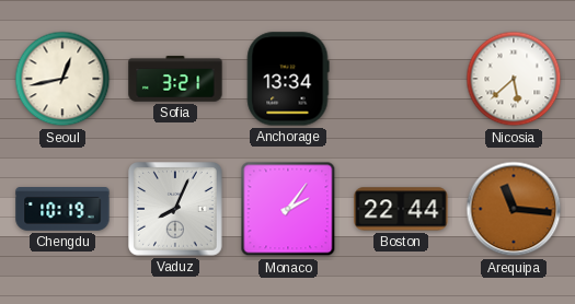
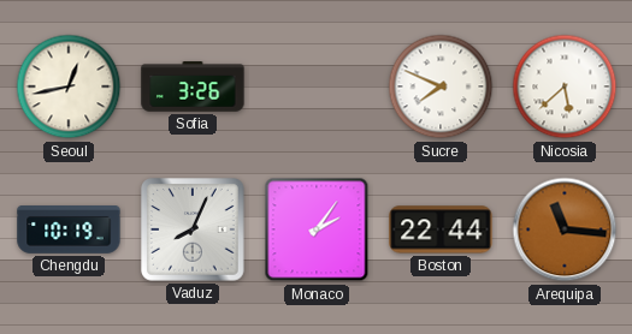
Sofia: 3:21 -> 3:26
Anchorage: 13:34 -> none
Sucre: none -> 7:49
